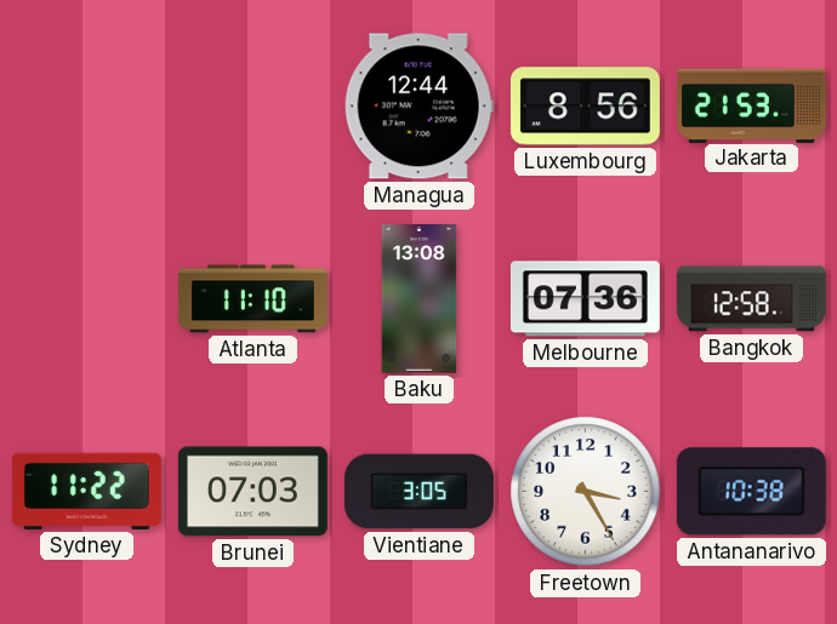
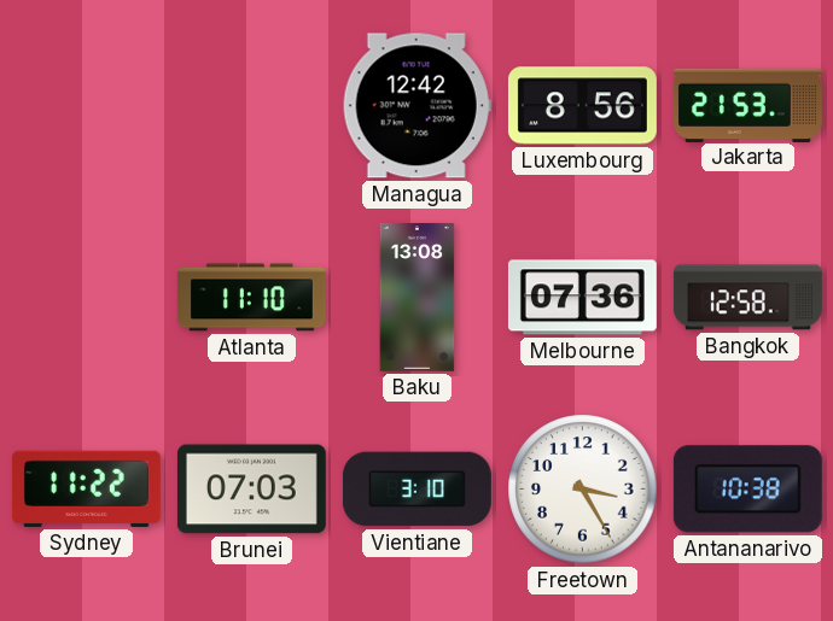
Managua: 12:44 -> 12:42
Vientiane: 3:05 -> 3:10
